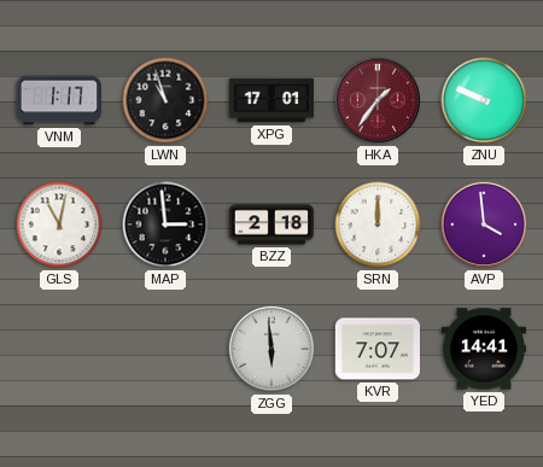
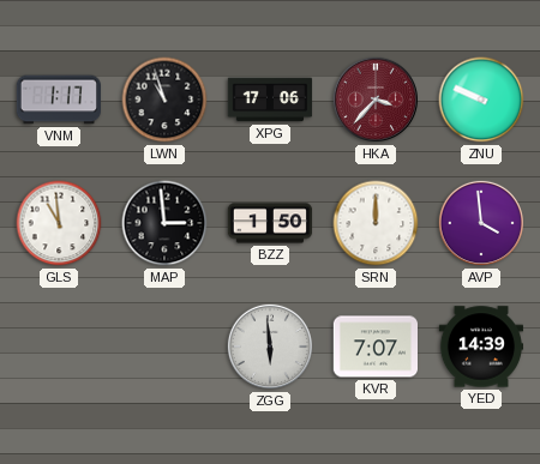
XPG: 17:01 -> 17:06
HKA: 1:36 -> 3:37
GLS: 11:02 -> 10:59
BZZ: 2:18 -> 1:50
YED: 14:41 -> 14:39
